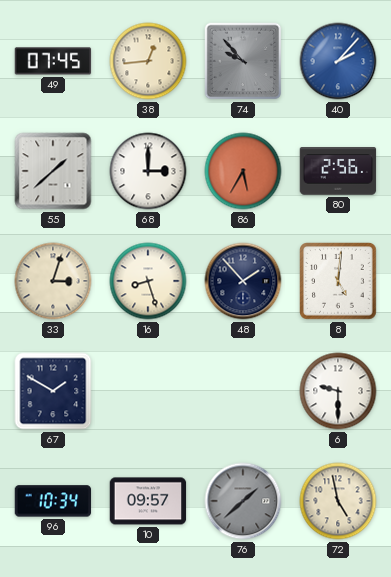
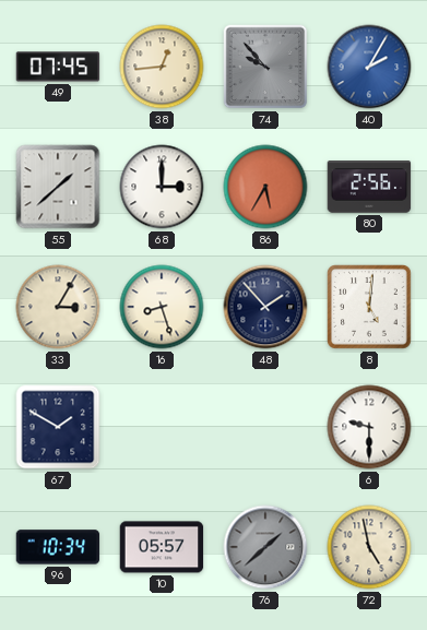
40: 2:07 -> 2:05
33: 3:03 -> 3:05
10: 09:57 -> 05:57
